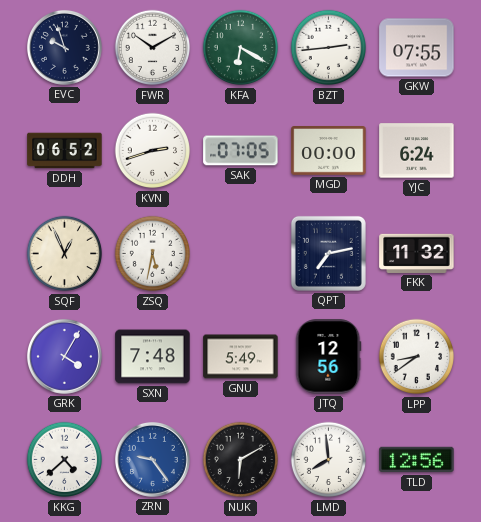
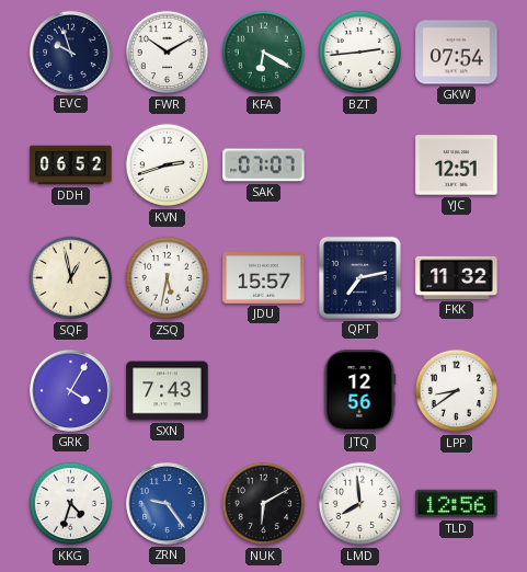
GKW: 07:55 -> 07:54
SAK: 07:05 -> 07:07
MGD: 00:00 -> none
YJC: 6:24 -> 12:51
SQF: 12:56 -> 12:58
JDU: none -> 15:57
SXN: 7:48 -> 7:43
GNU: 5:49 -> none
KKG: 4:38 -> 4:33
